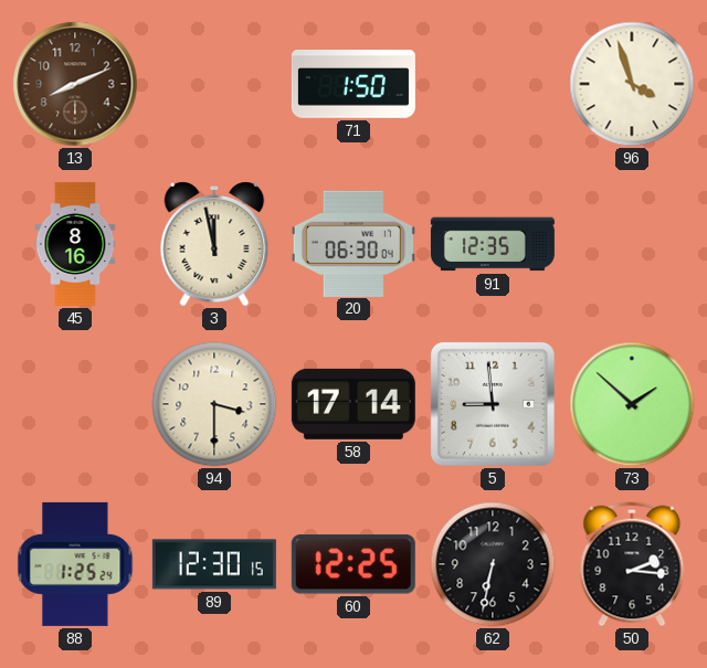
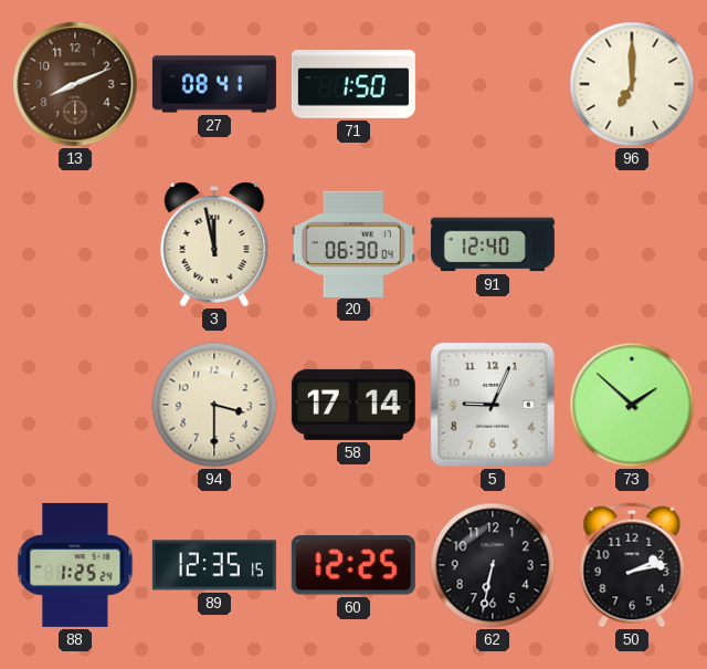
27: none -> 08:41
96: 3:57 -> 7:00
45: 8:16 -> none
91: 12:35 -> 12:40
5: 8:59 -> 9:04
89: 12:30 -> 12:35
50: 2:16 -> 2:13
